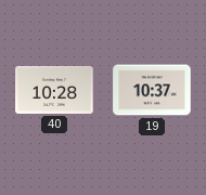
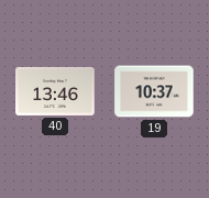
40: 10:28 -> 13:46
